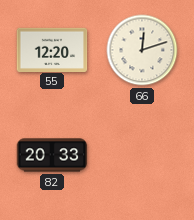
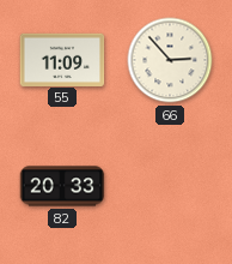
55: 12:20 -> 11:09
66: 12:12 -> 2:53
